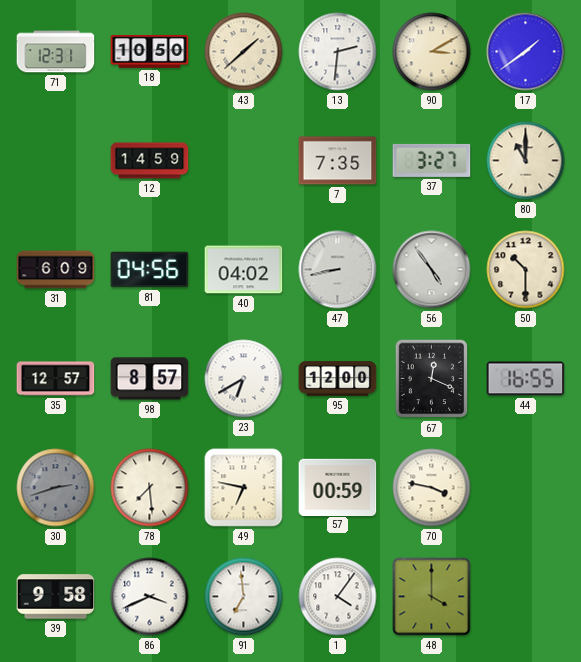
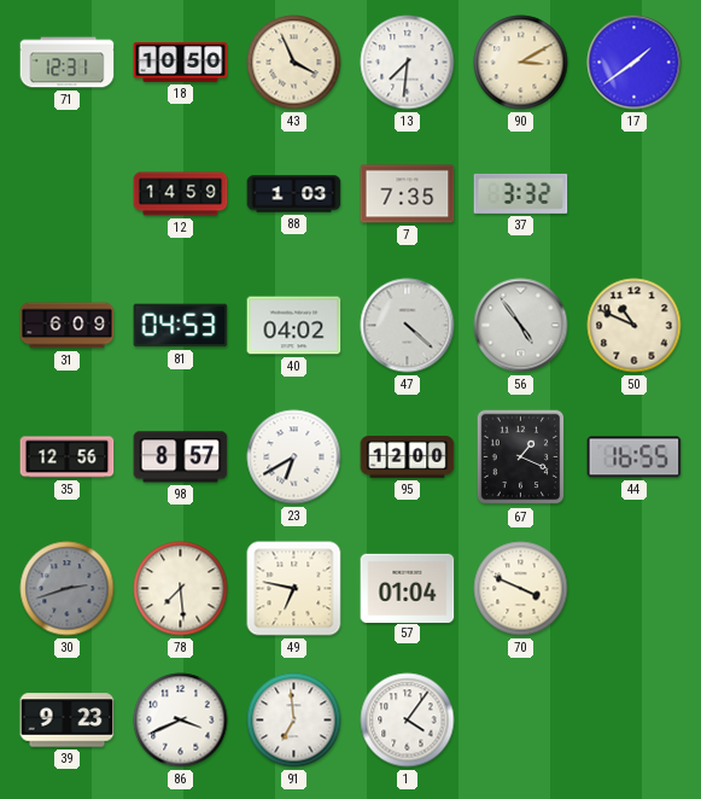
43: 1:38 -> 3:56
13: 2:31 -> 7:31
88: none -> 1:03
37: 3:27 -> 3:32
80: 11:00 -> none
81: 04:56 -> 04:53
47: 8:43 -> 4:22
50: 10:30 -> 10:49
35: 12:57 -> 12:56
67: 12:19 -> 1:19
57: 00:59 -> 01:04
70: 3:47 -> 3:49
39: 9:58 -> 9:23
48: 4:00 -> none
